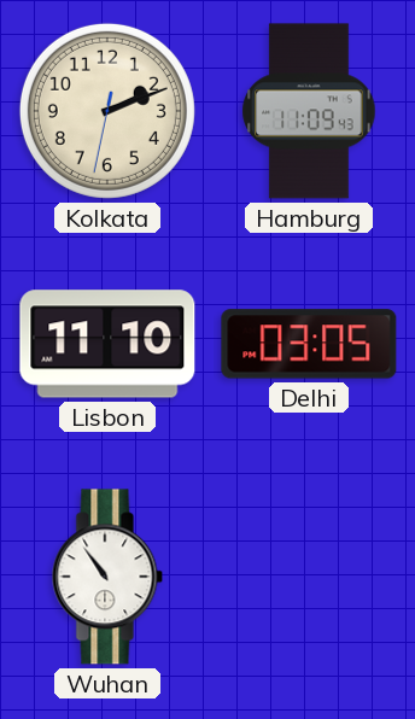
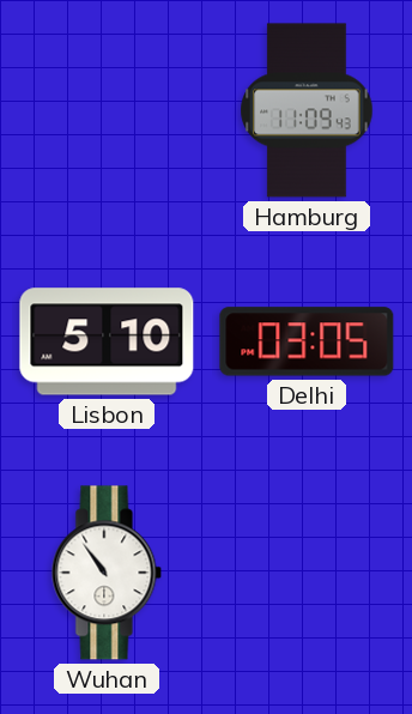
Kolkata: 2:11 -> none
Lisbon: 11:10 -> 5:10
